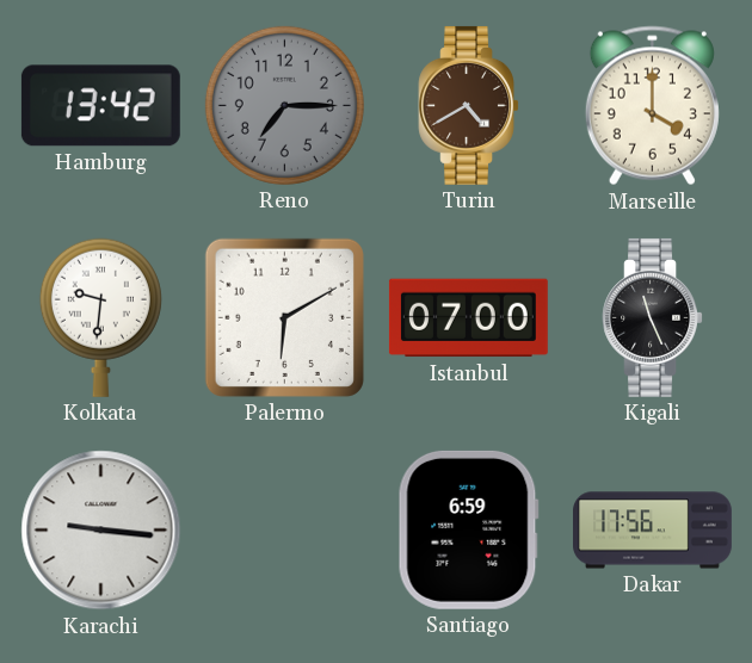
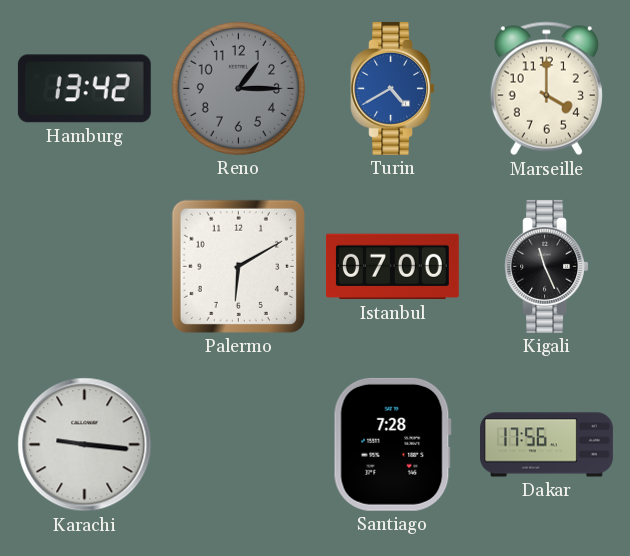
Reno: 7:15 -> 1:15
Turin dial: brown -> blue
Kolkata: 9:31 -> none
Santiago: 6:59 -> 7:28
